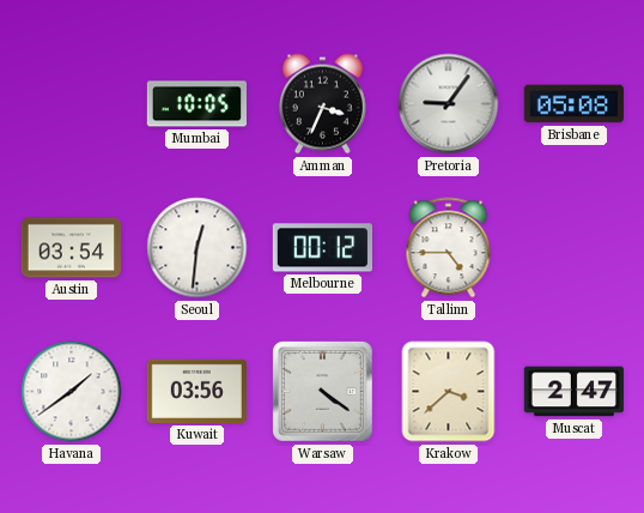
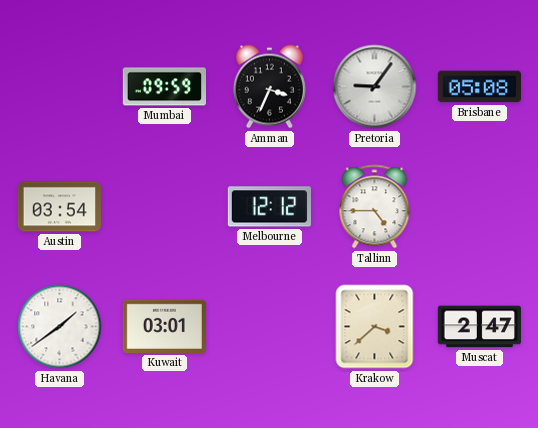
Mumbai: 10:05 -> 09:59
Seoul: 12:31 -> none
Melbourne: 00:12 -> 12:12
Kuwait: 03:56 -> 03:01
Warsaw: 4:21 -> none
